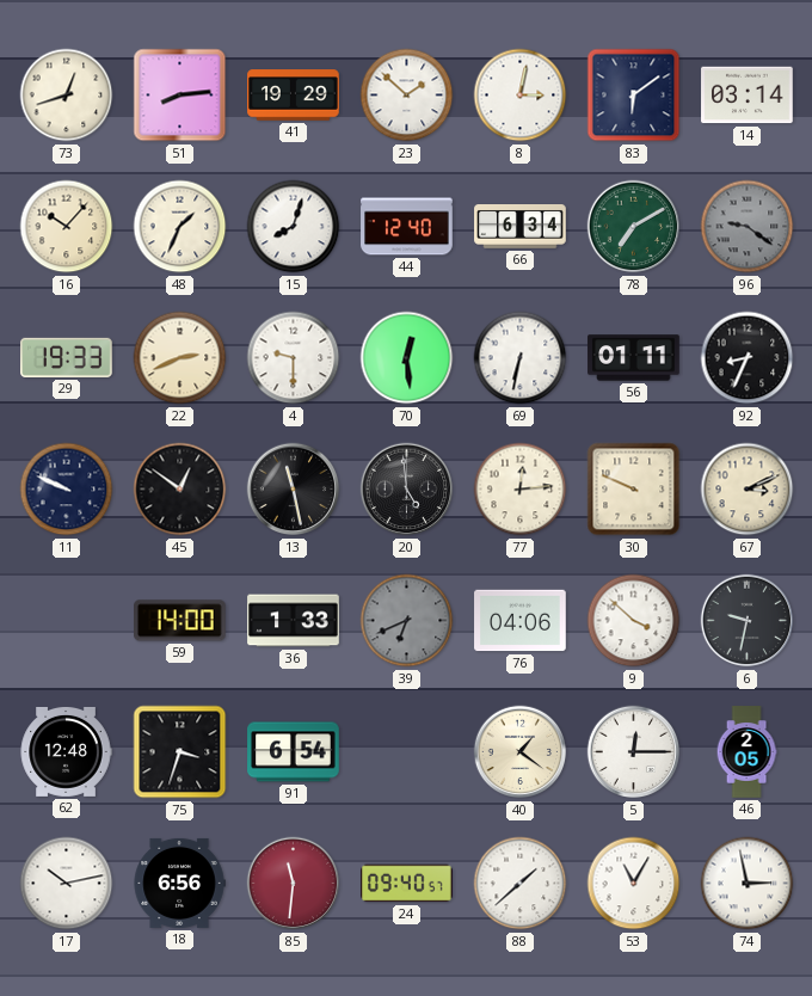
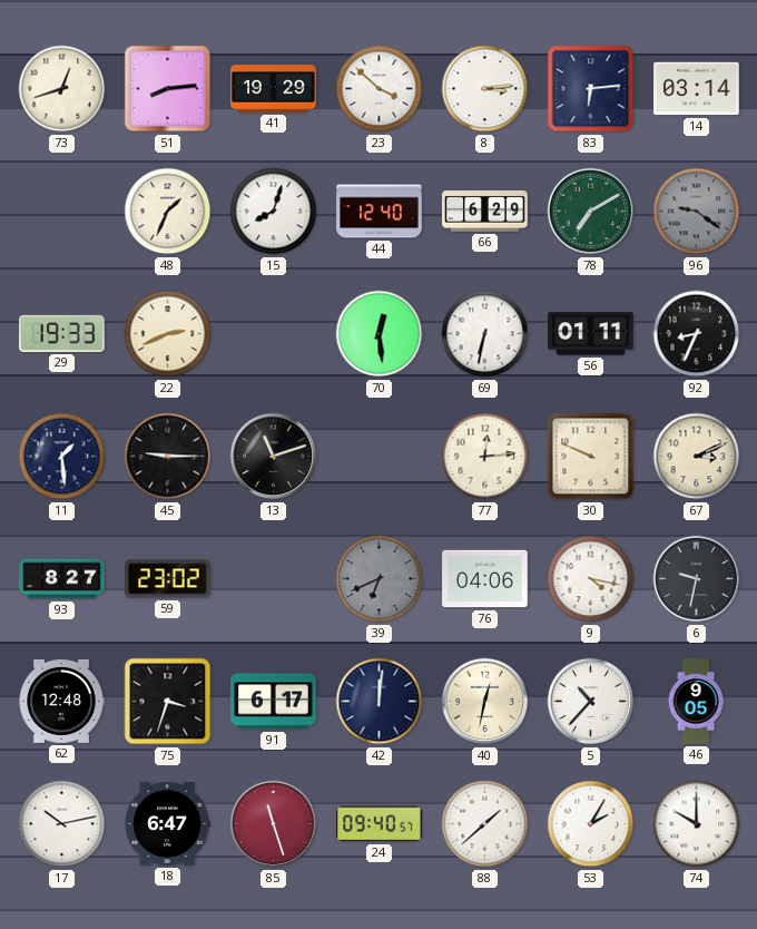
23: 1:52 -> 3:52
8: 3:02 -> 3:14
83: 6:09 -> 6:14
16: 10:07 -> none
66: 6:34 -> 6:29
4: 9:30 -> none
11: 9:49 -> 1:29
45: 12:51 -> 9:15
13: 11:28 -> 11:12
20: 4:59 -> none
93: none -> 8:27
59: 14:00 -> 23:02
36: 1:33 -> none
9: 3:52 -> 4:17
91: 6:54 -> 6:17
42: none -> 12:01
40: 1:21 -> 12:32
5: 12:15 -> 10:37
46: 2:05 -> 9:05
18: 6:56 -> 6:47
85: 11:31 -> 11:27
53: 11:05 -> 2:05
74: 2:58 -> 10:00
